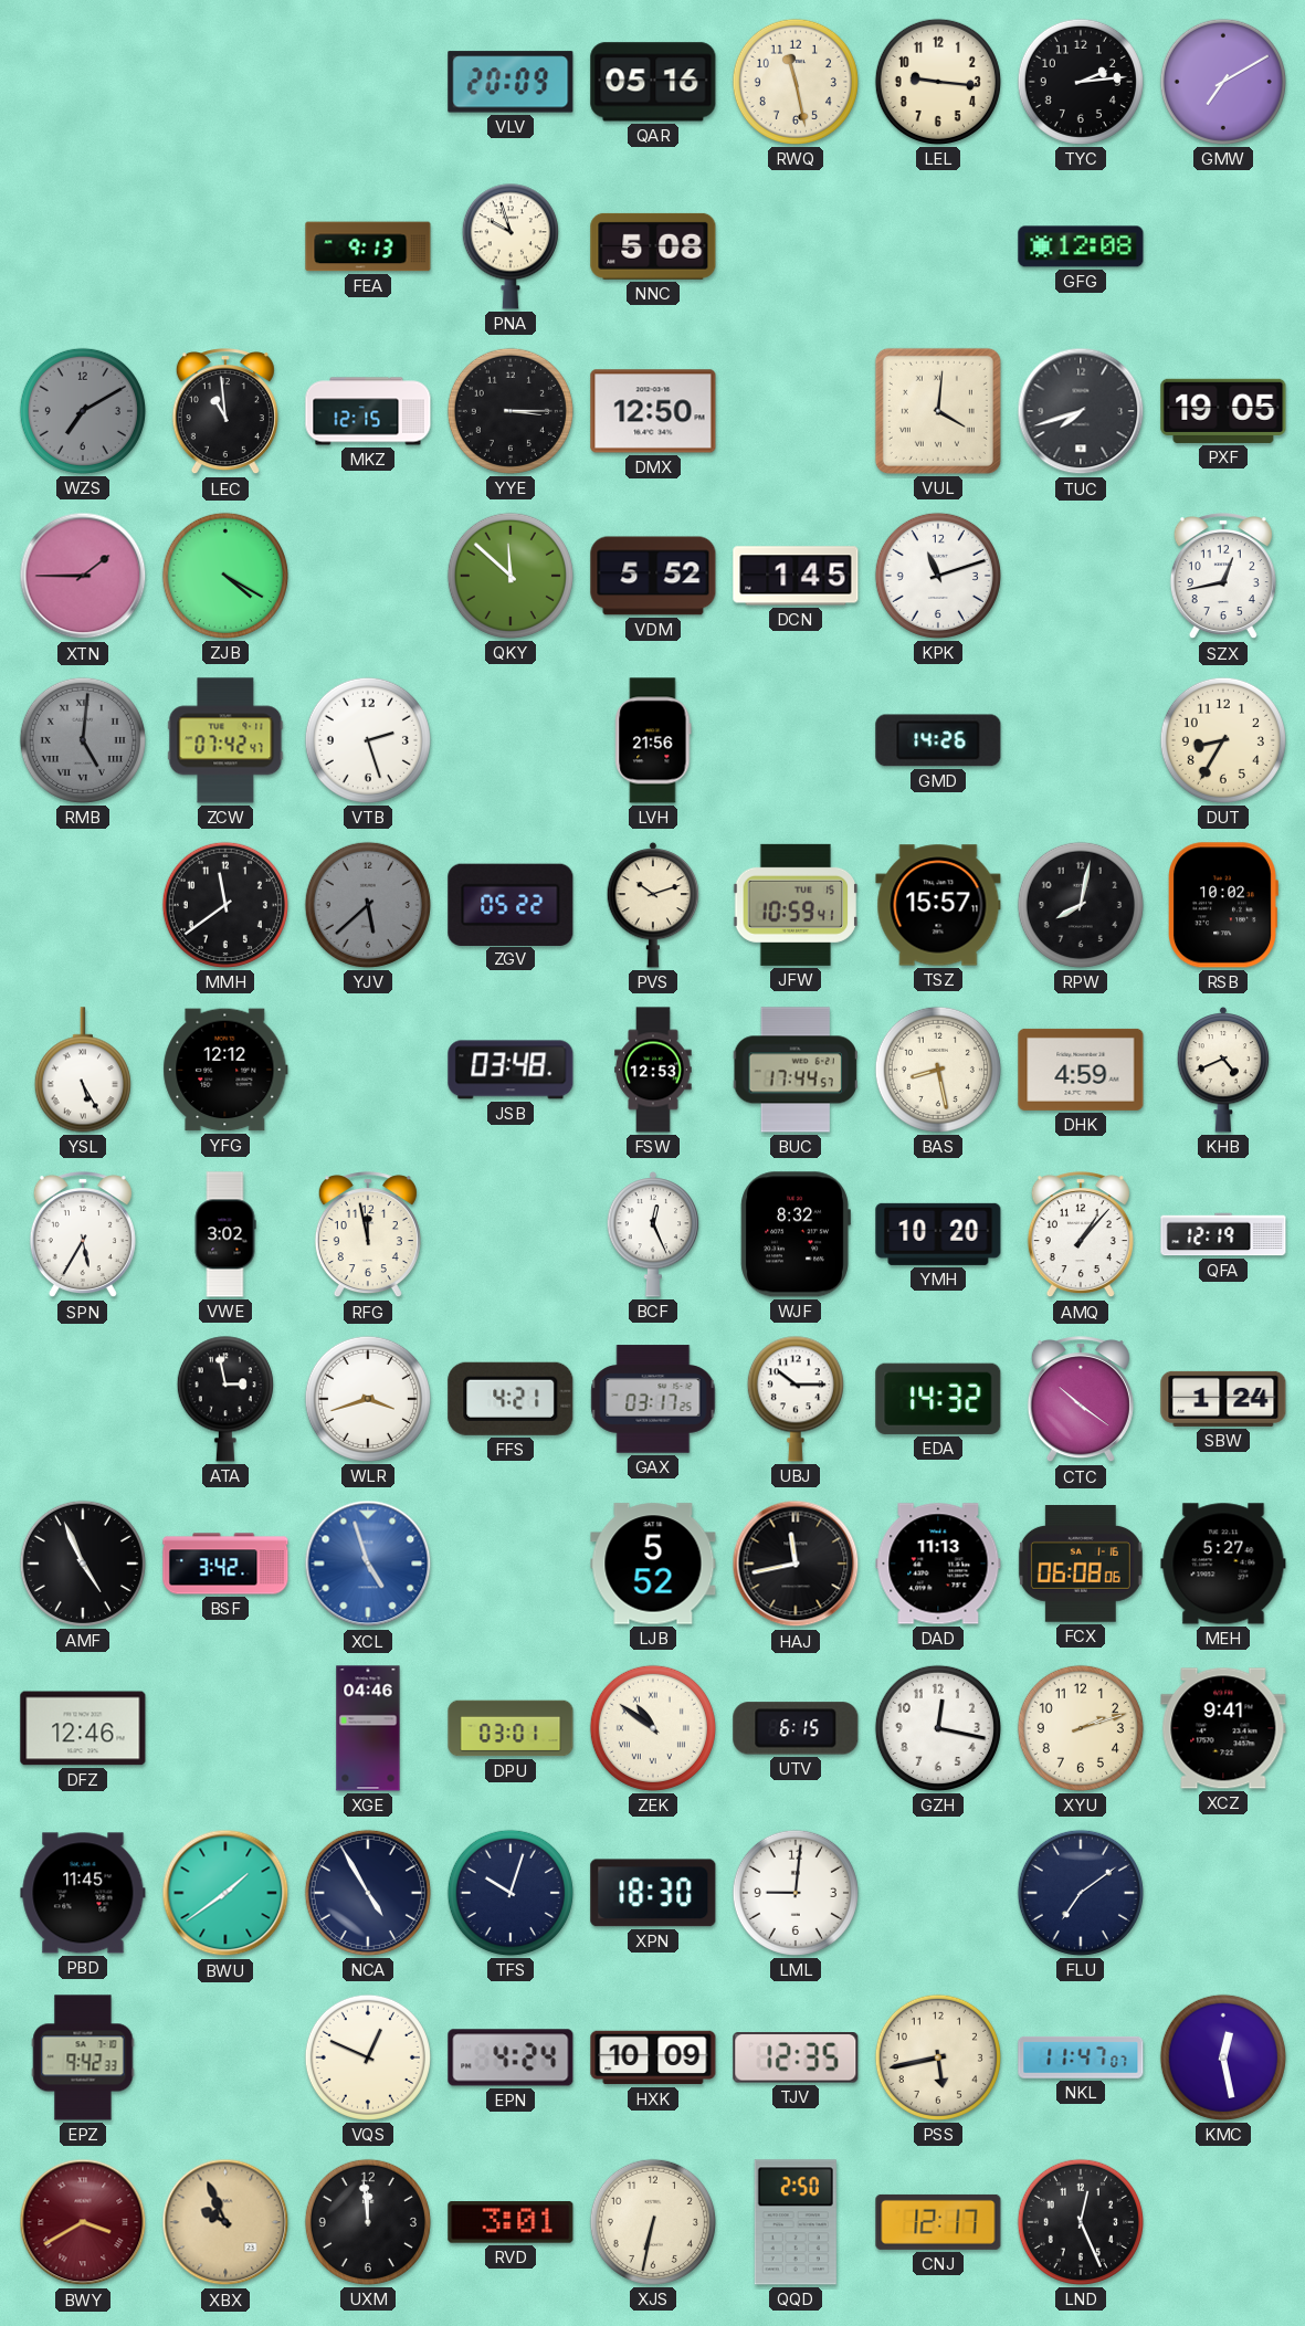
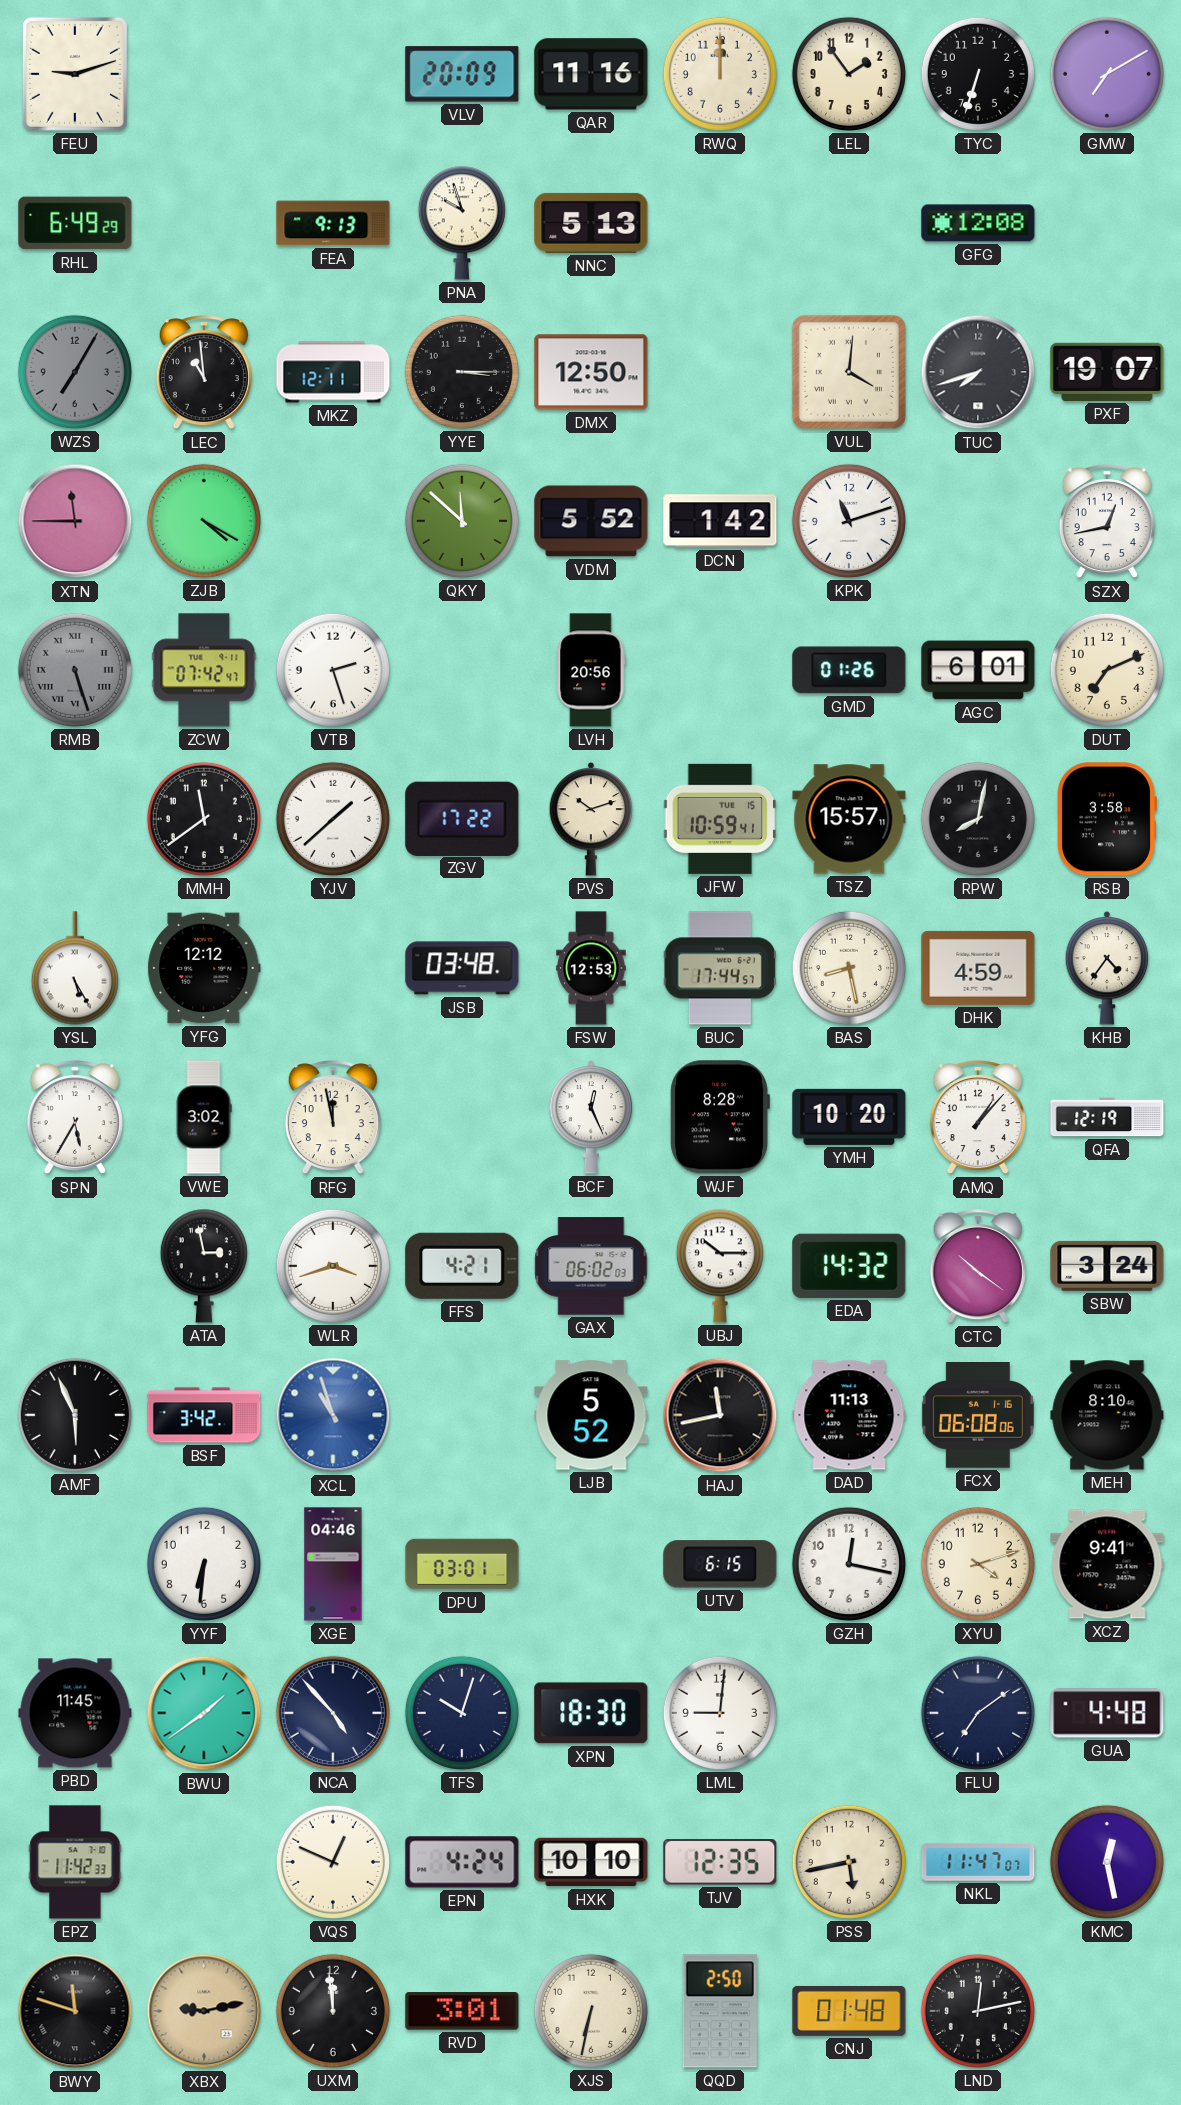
FEU: none -> 9:12
QAR: 05:16 -> 11:16
RWQ: 11:28 -> 12:00
LEL: 9:16 -> 1:54
TYC: 2:14 -> 6:33
RHL: none -> 6:49
NNC: 5:08 -> 5:13
WZS: 7:10 -> 7:05
MKZ: 12:15 -> 12:11
PXF: 19:05 -> 19:07
XTN: 1:45 -> 11:45
DCN: 1:45 -> 1:42
RMB: 5:01 -> 5:27
LVH: 21:56 -> 20:56
GMD: 14:26 -> 01:26
AGC: none -> 6:01
DUT: 8:35 -> 7:11
YJV: 5:38 -> 1:38
YJV dial: grey -> white
ZGV: 05:22 -> 17:22
RSB: 10:02 -> 3:58
KHB: 4:41 -> 4:36
WJF: 8:32 -> 8:28
GAX: 03:17 -> 06:02
SBW: 1:24 -> 3:24
AMF: 4:56 -> 5:56
XCL: 4:57 -> 10:57
MEH: 5:27 -> 8:10
DFZ: 12:46 -> none
YYF: none -> 6:31
ZEK: 10:51 -> none
XYU: 2:12 -> 4:12
NCA: 4:55 -> 4:53
GUA: none -> 4:48
EPZ: 9:42 -> 11:42
HXK: 10:09 -> 10:10
BWY: 3:40 -> 11:48
BWY dial: burgundy -> black
XBX: 9:56 -> 9:13
CNJ: 12:17 -> 01:48
LND: 12:26 -> 12:13
